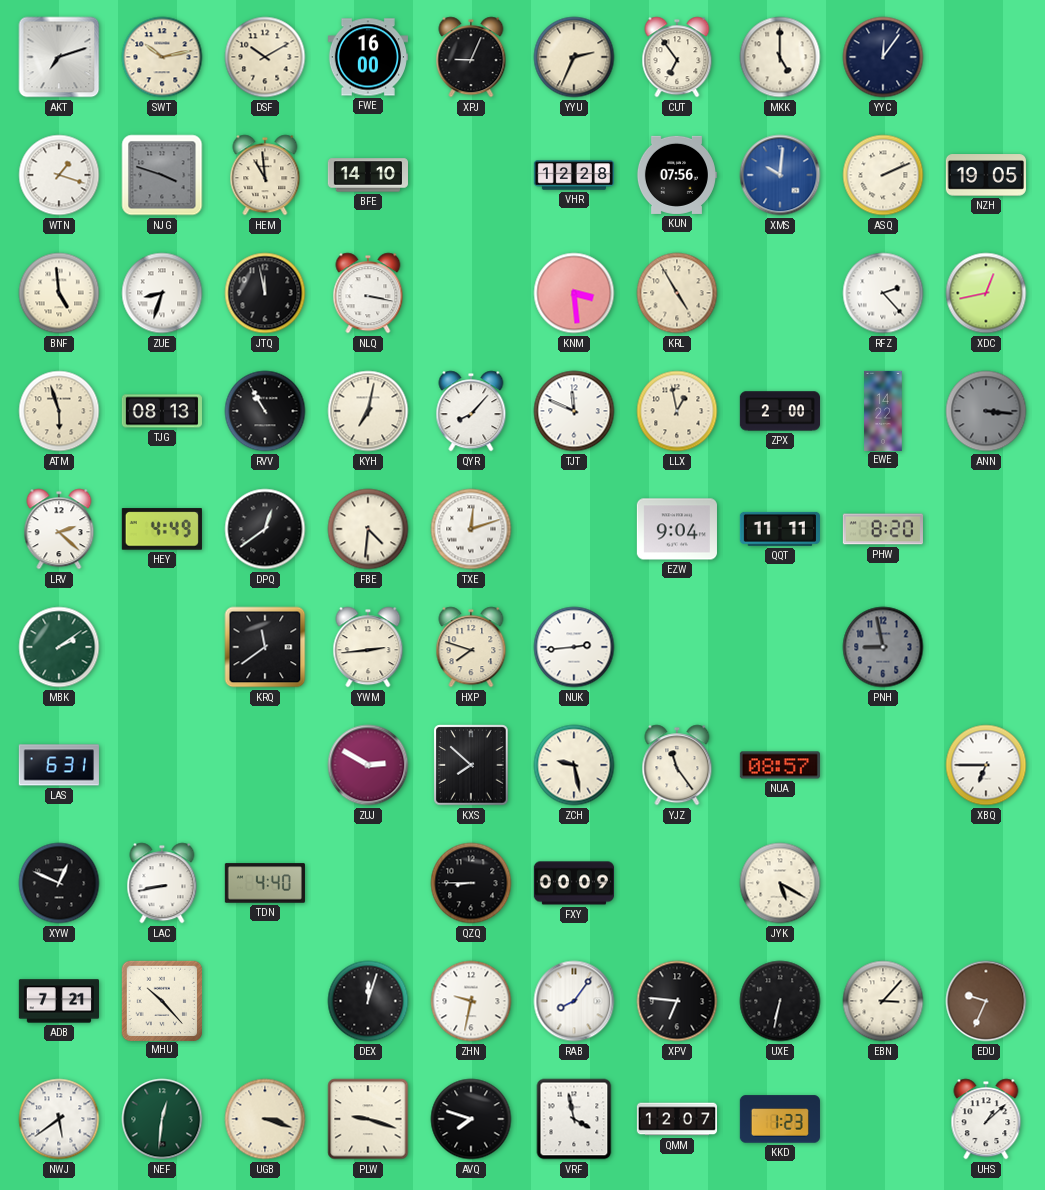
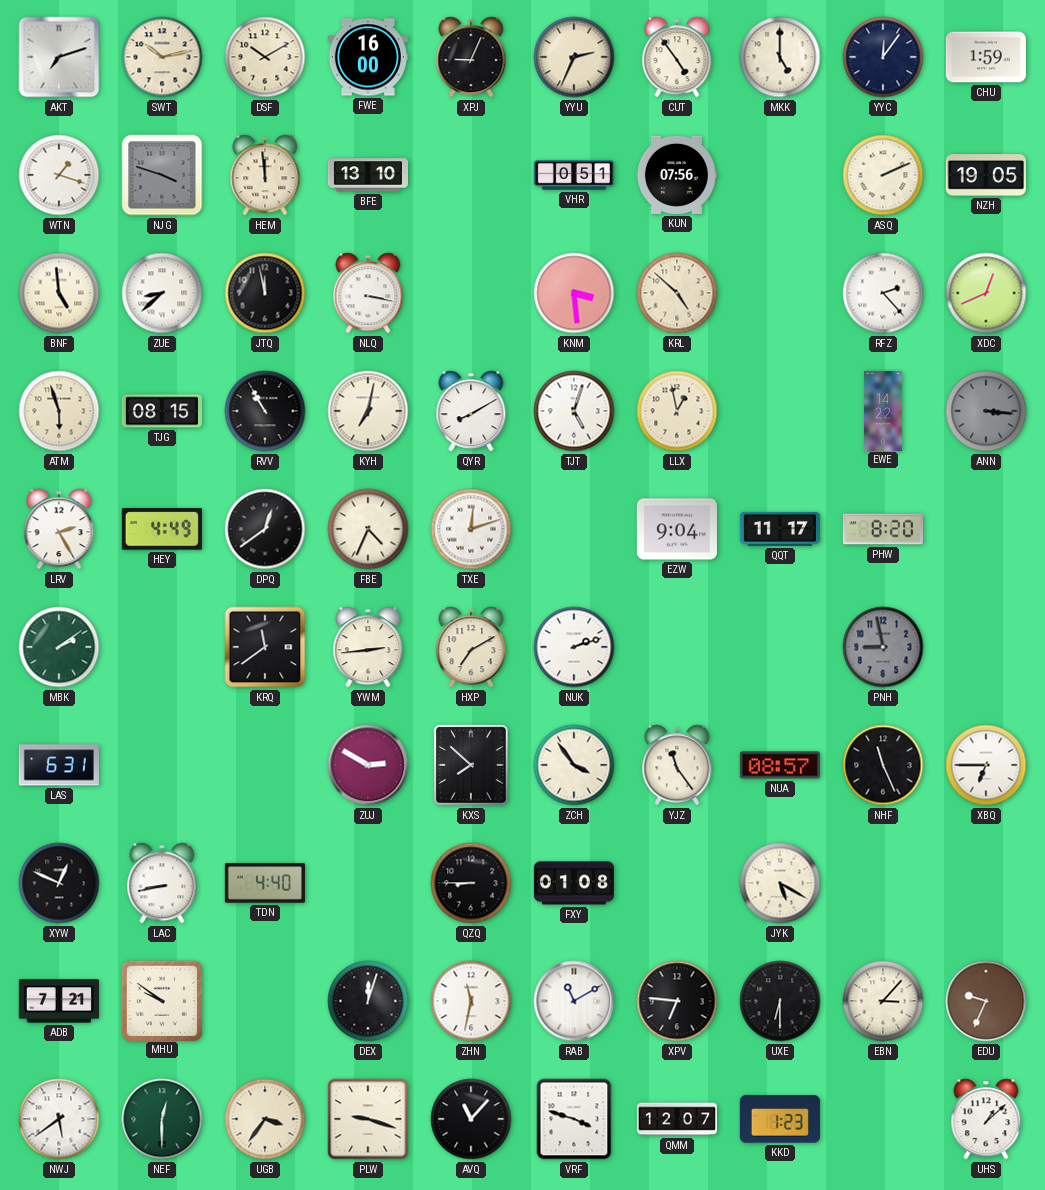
CUT: 6:54 -> 4:54
CHU: none -> 1:59
HEM: 10:59 -> 11:59
BFE: 14:10 -> 13:10
VHR: 12:28 -> 0:51
XMS: 10:01 -> none
ZUE: 8:33 -> 8:38
KRL: 4:55 -> 4:52
XDC: 12:43 -> 12:41
TJG: 08:13 -> 08:15
QYR: 8:07 -> 8:10
TJT: 11:49 -> 5:03
ZPX: 2:00 -> none
LRV: 2:22 -> 2:25
FBE: 4:31 -> 4:34
QQT: 11:11 -> 11:17
HXP: 7:48 -> 7:10
NUK: 2:44 -> 2:12
ZCH: 9:28 -> 3:54
NHF: none -> 11:26
FXY: 00:09 -> 01:08
MHU: 10:23 -> 9:51
ZHN: 9:32 -> 11:32
RAB: 8:06 -> 11:10
UXE: 6:32 -> 6:30
NEF: 12:31 -> 12:30
UGB: 3:18 -> 3:36
AVQ: 7:48 -> 11:07
VRF: 3:58 -> 3:48
